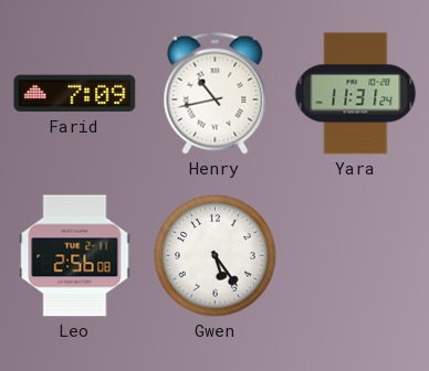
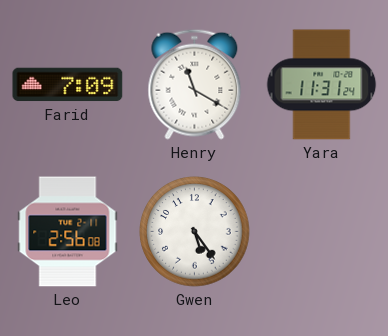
Henry: 10:43 -> 11:20
